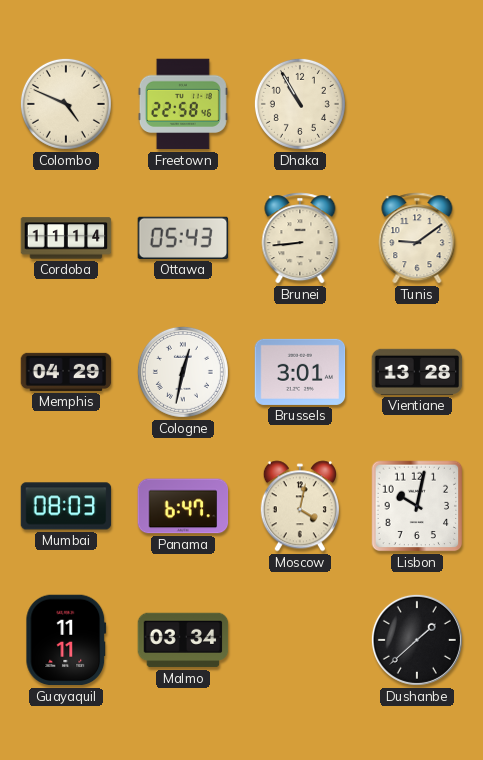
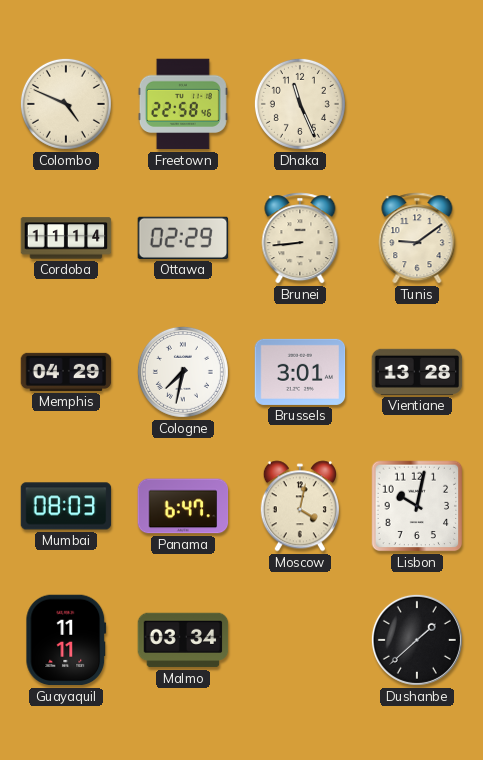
Dhaka: 10:55 -> 11:26
Ottawa: 05:43 -> 02:29
Cologne: 12:32 -> 7:32
